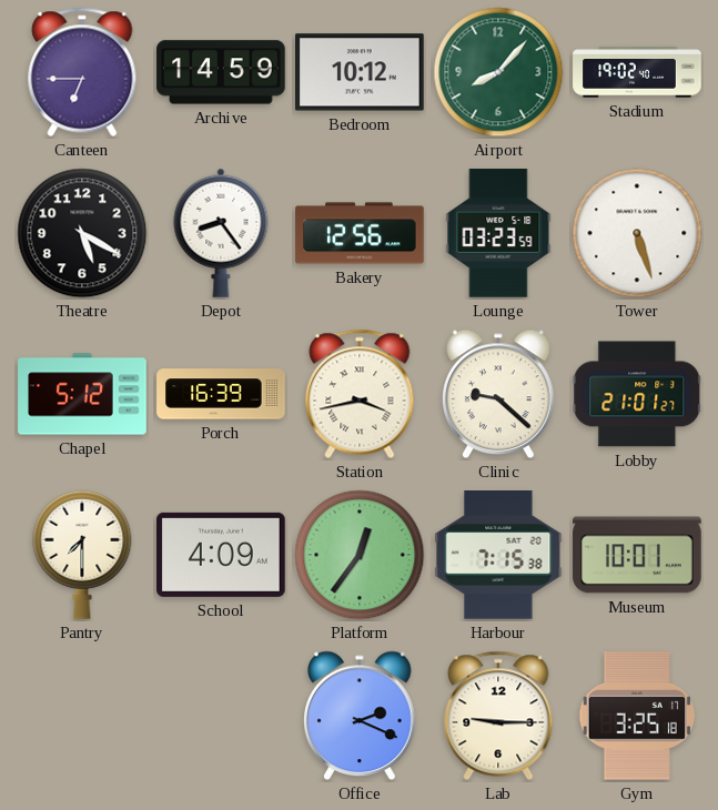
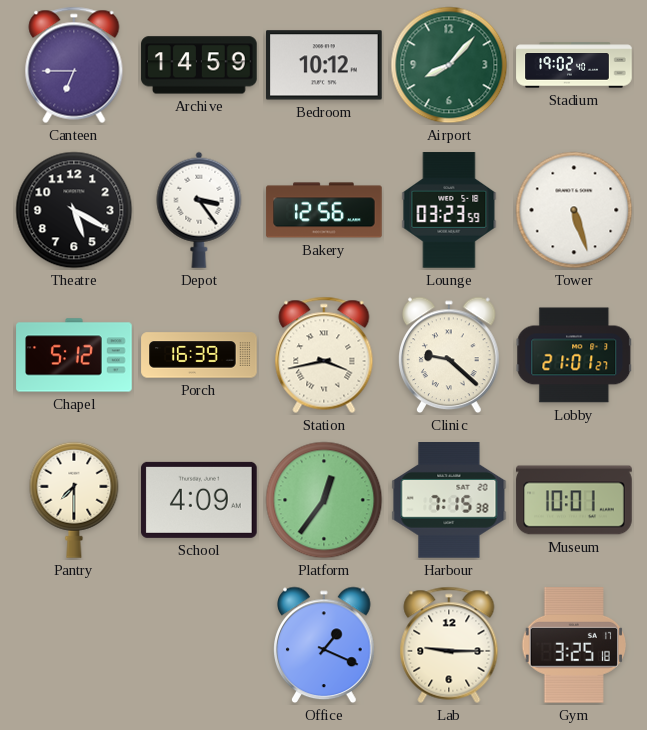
Depot: 8:24 -> 3:24
Office: 2:19 -> 1:19
